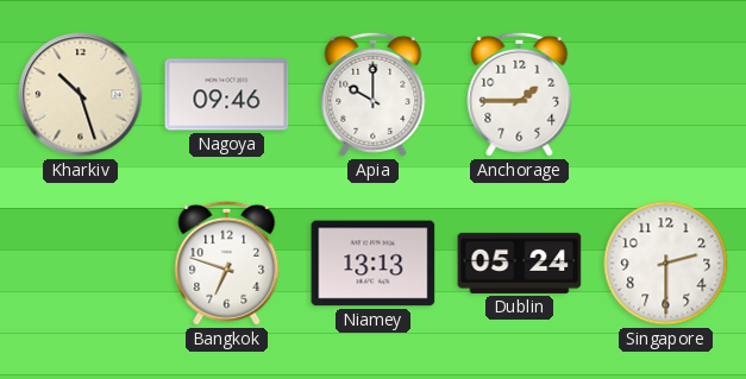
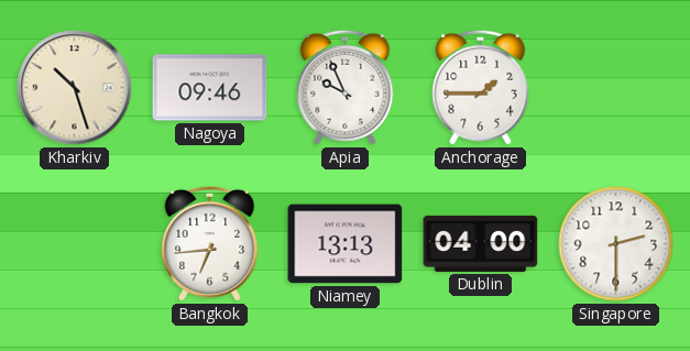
Apia: 10:00 -> 9:56
Bangkok: 6:48 -> 6:44
Dublin: 05:24 -> 04:00
